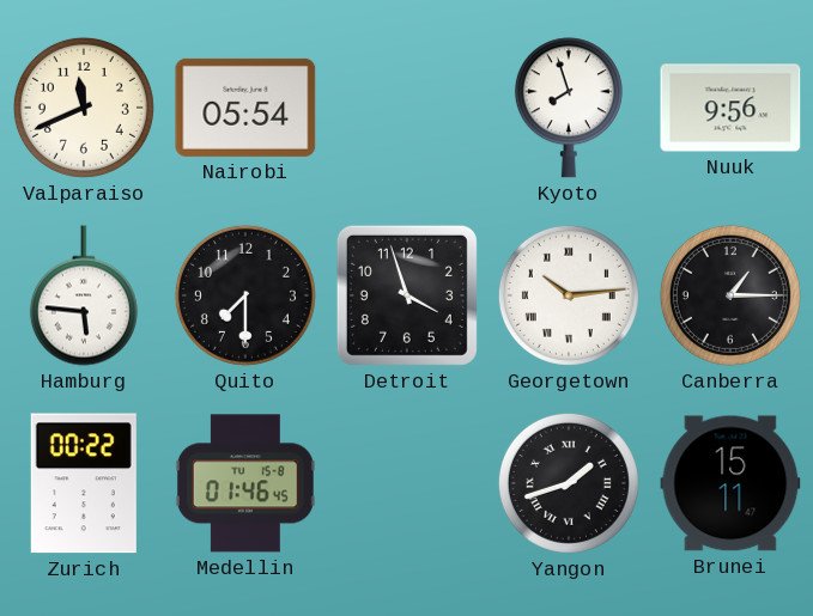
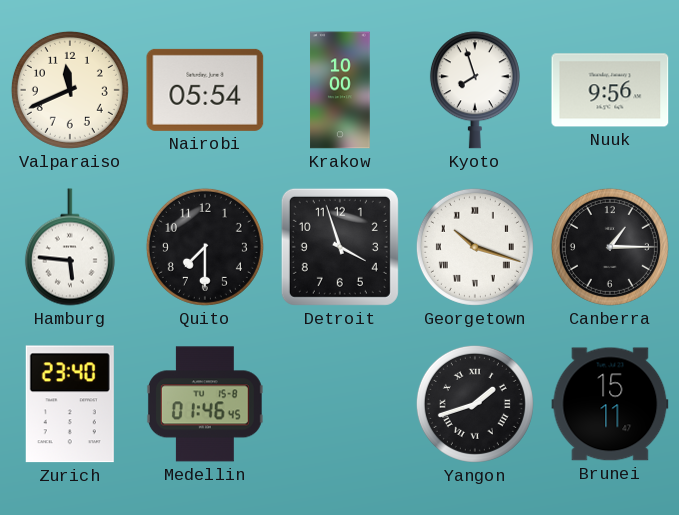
Krakow: none -> 10:00
Georgetown: 10:14 -> 10:18
Zurich: 00:22 -> 23:40
